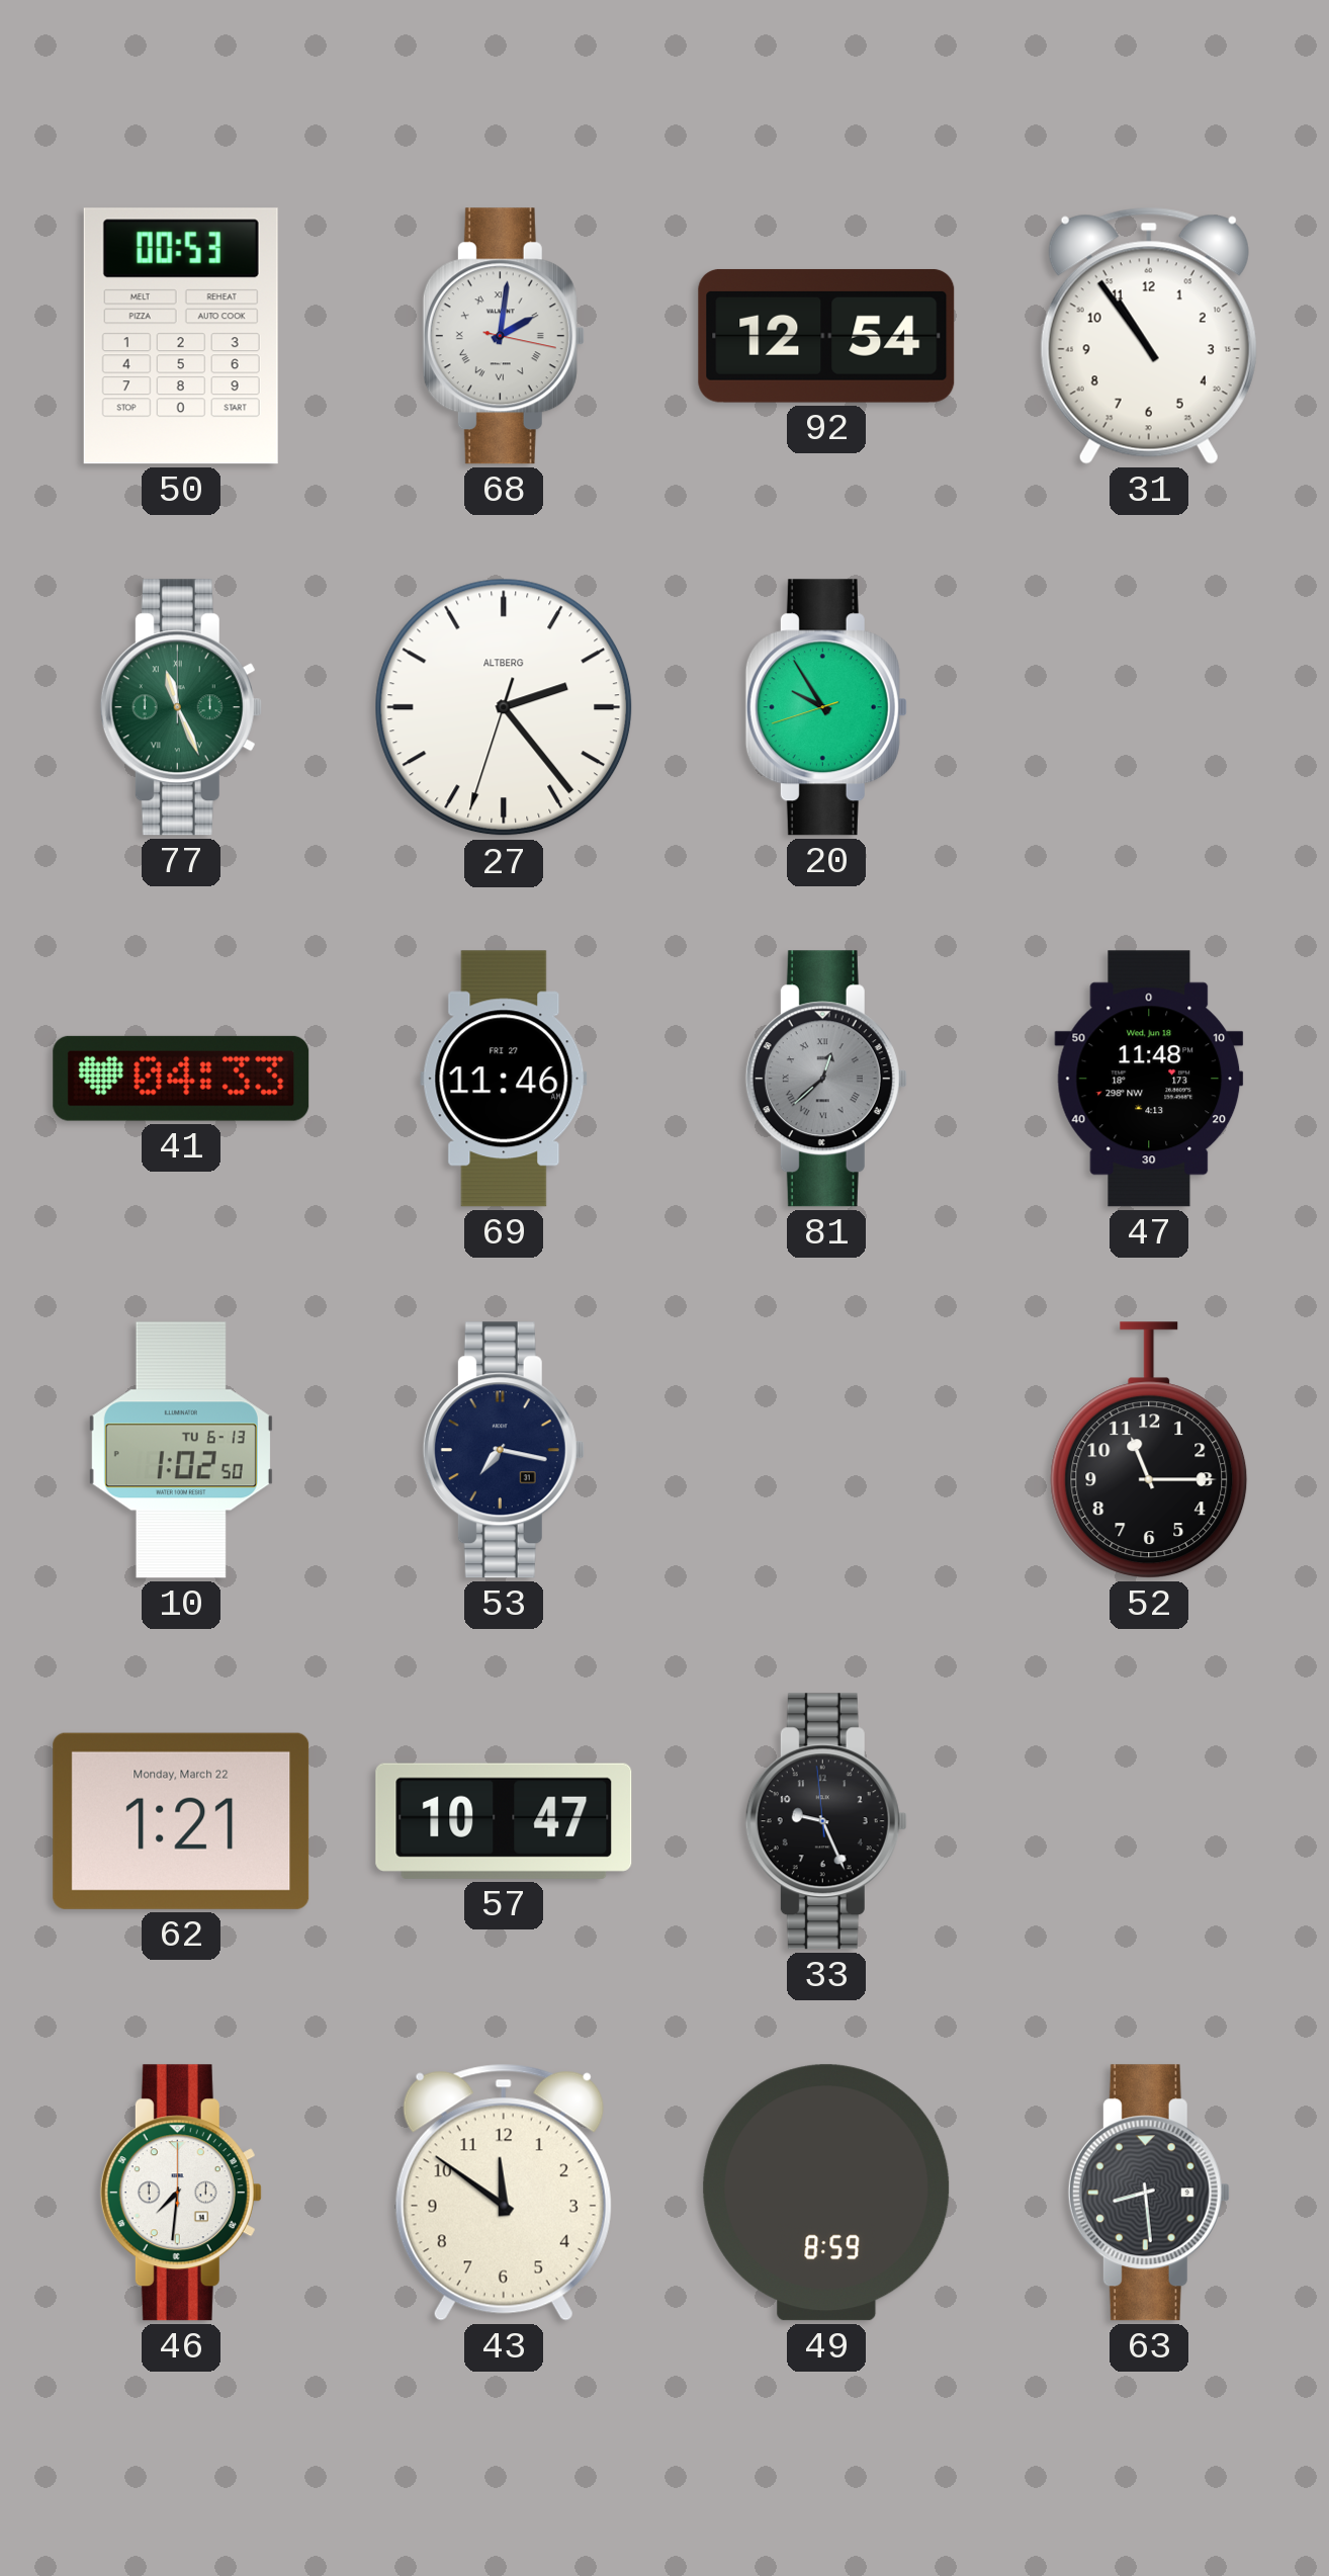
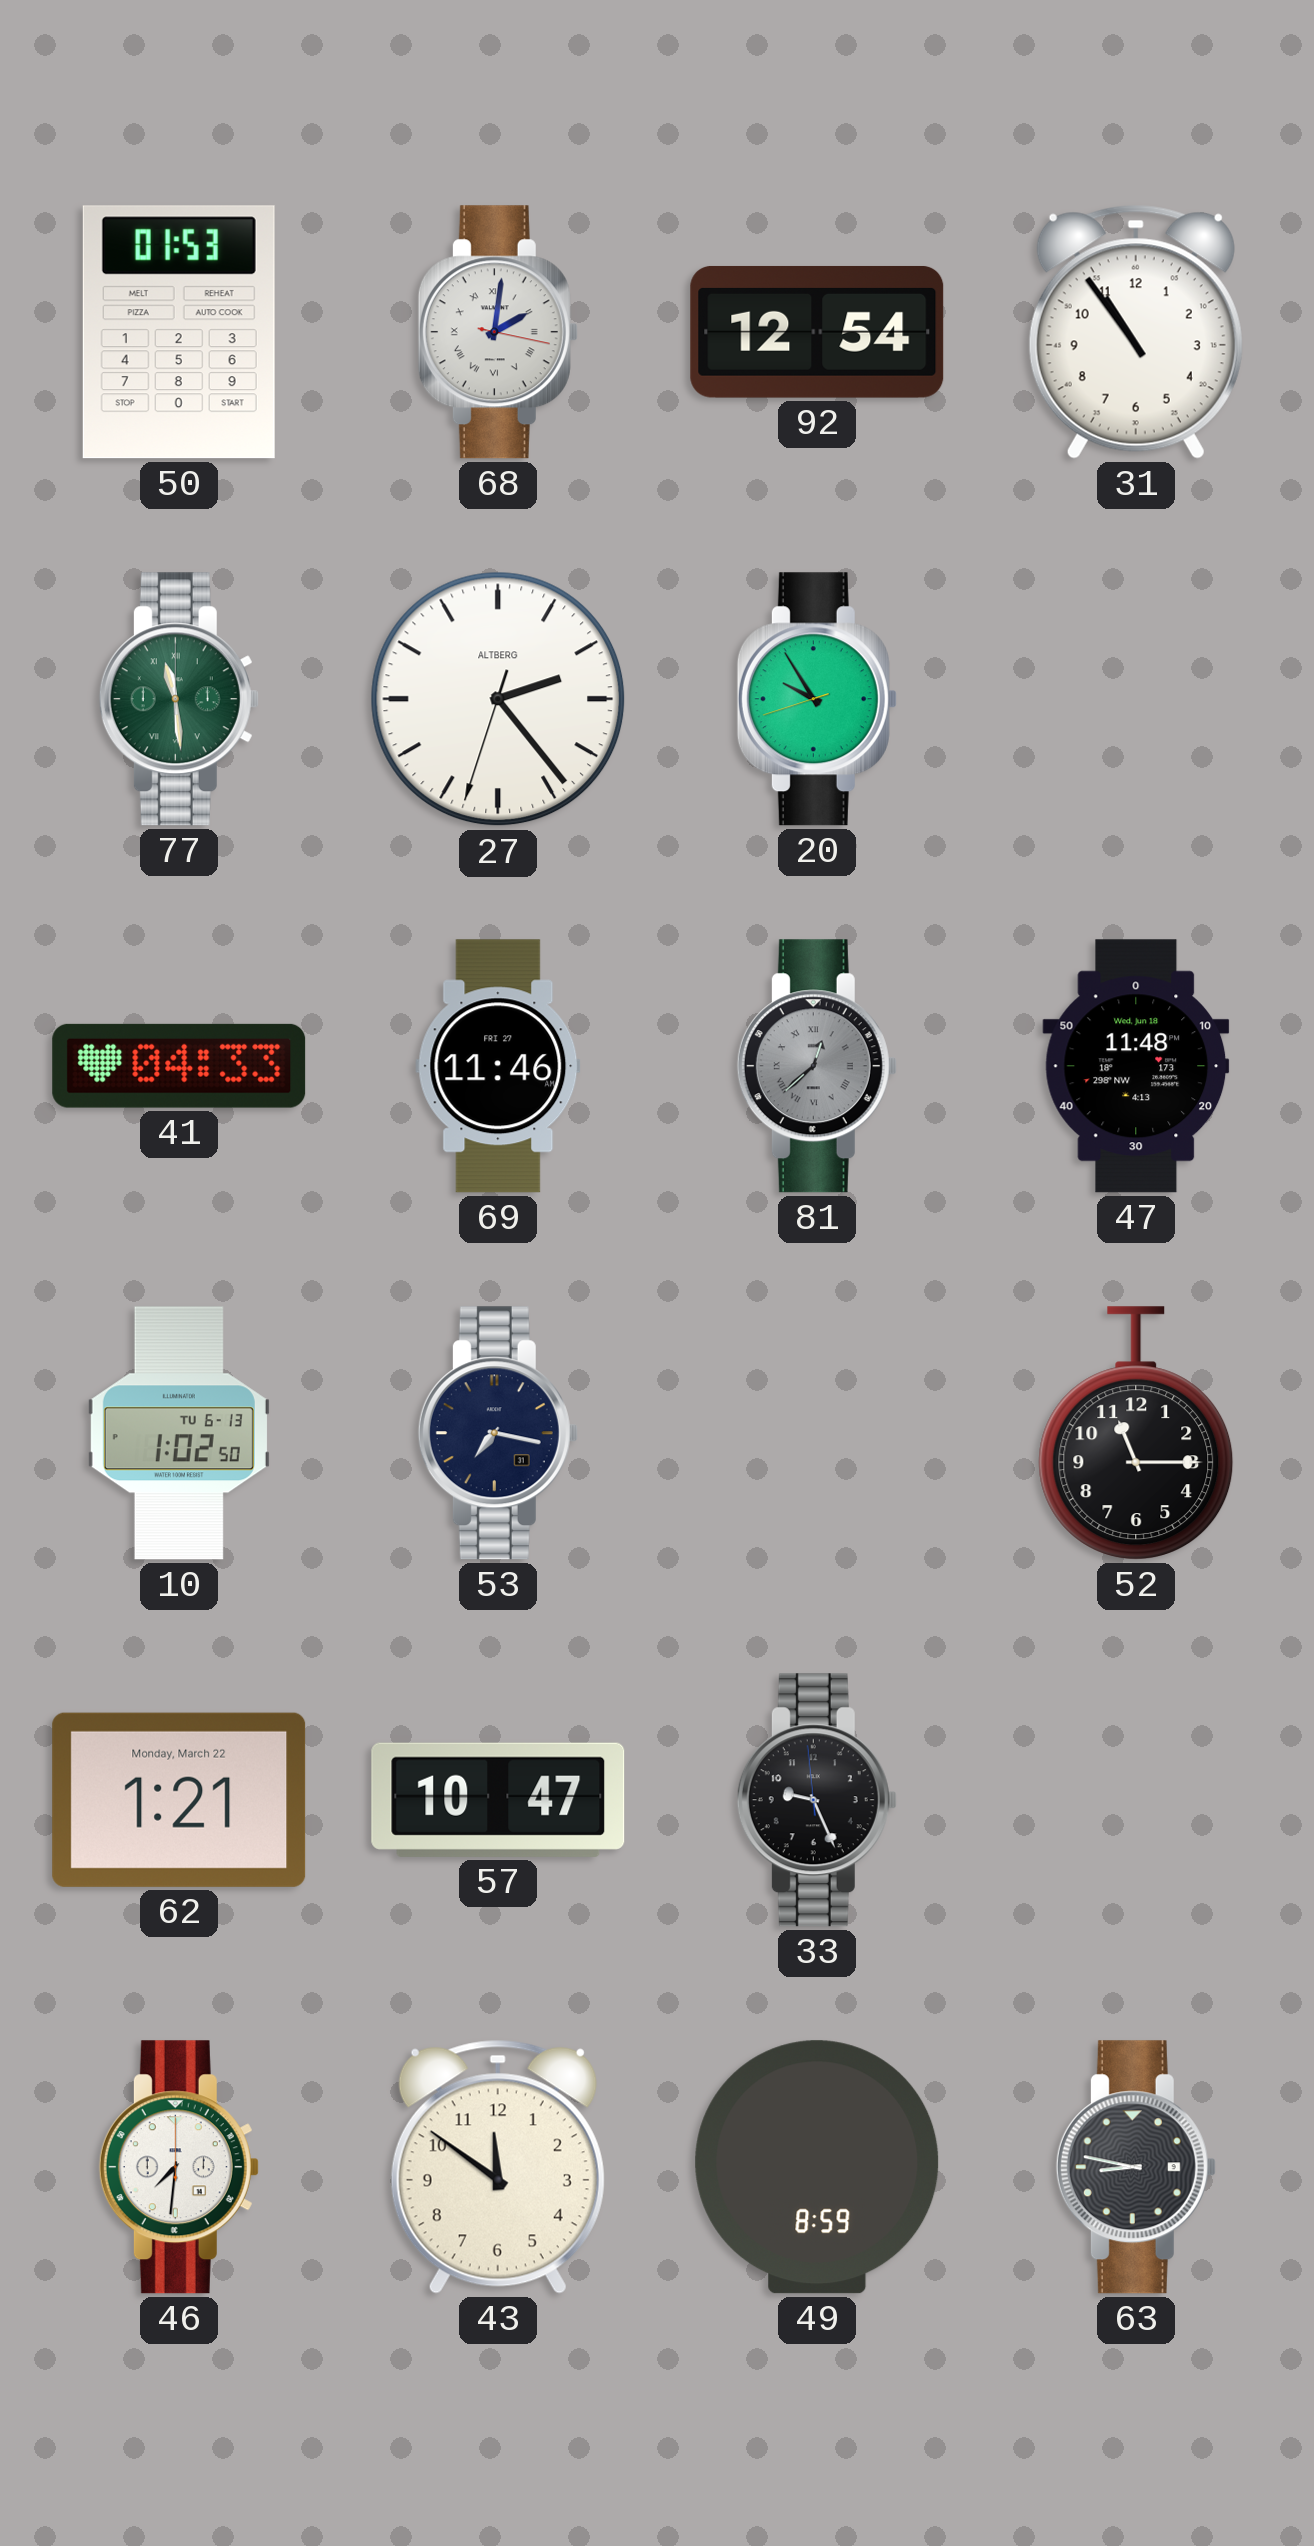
50: 00:53 -> 01:53
77: 11:26 -> 11:29
63: 8:29 -> 8:47
